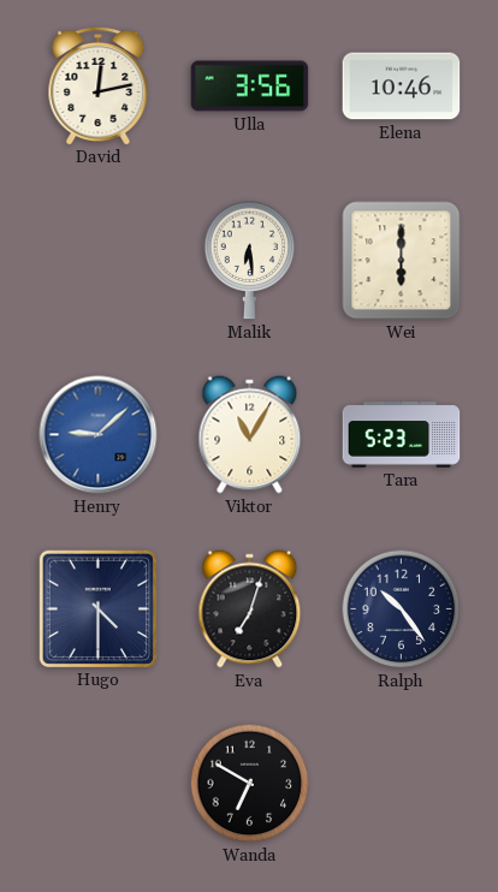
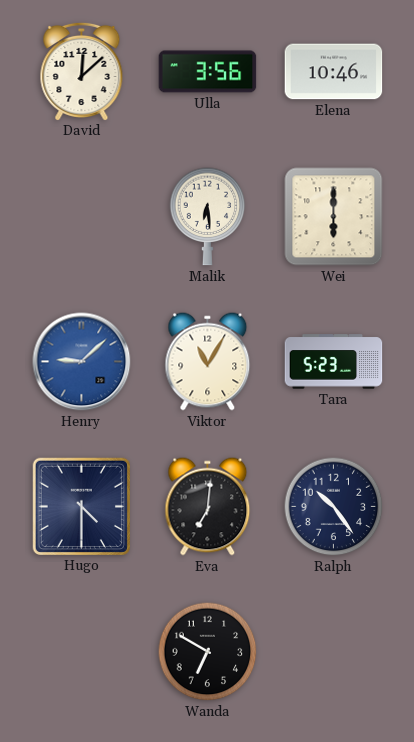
David: 12:13 -> 12:08
Eva: 7:03 -> 7:01
